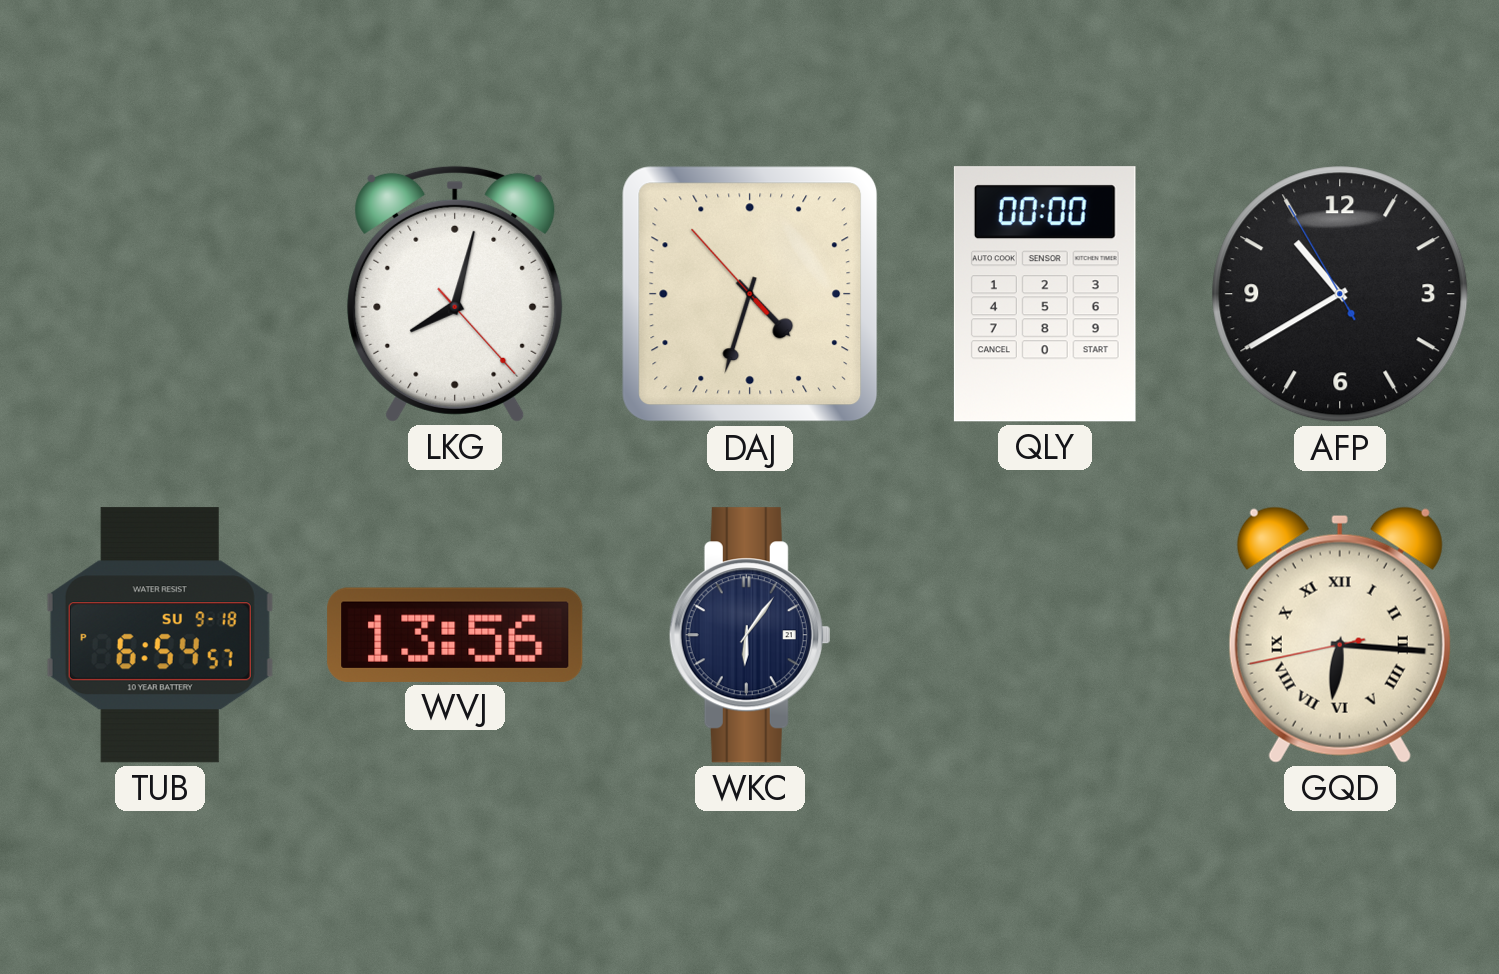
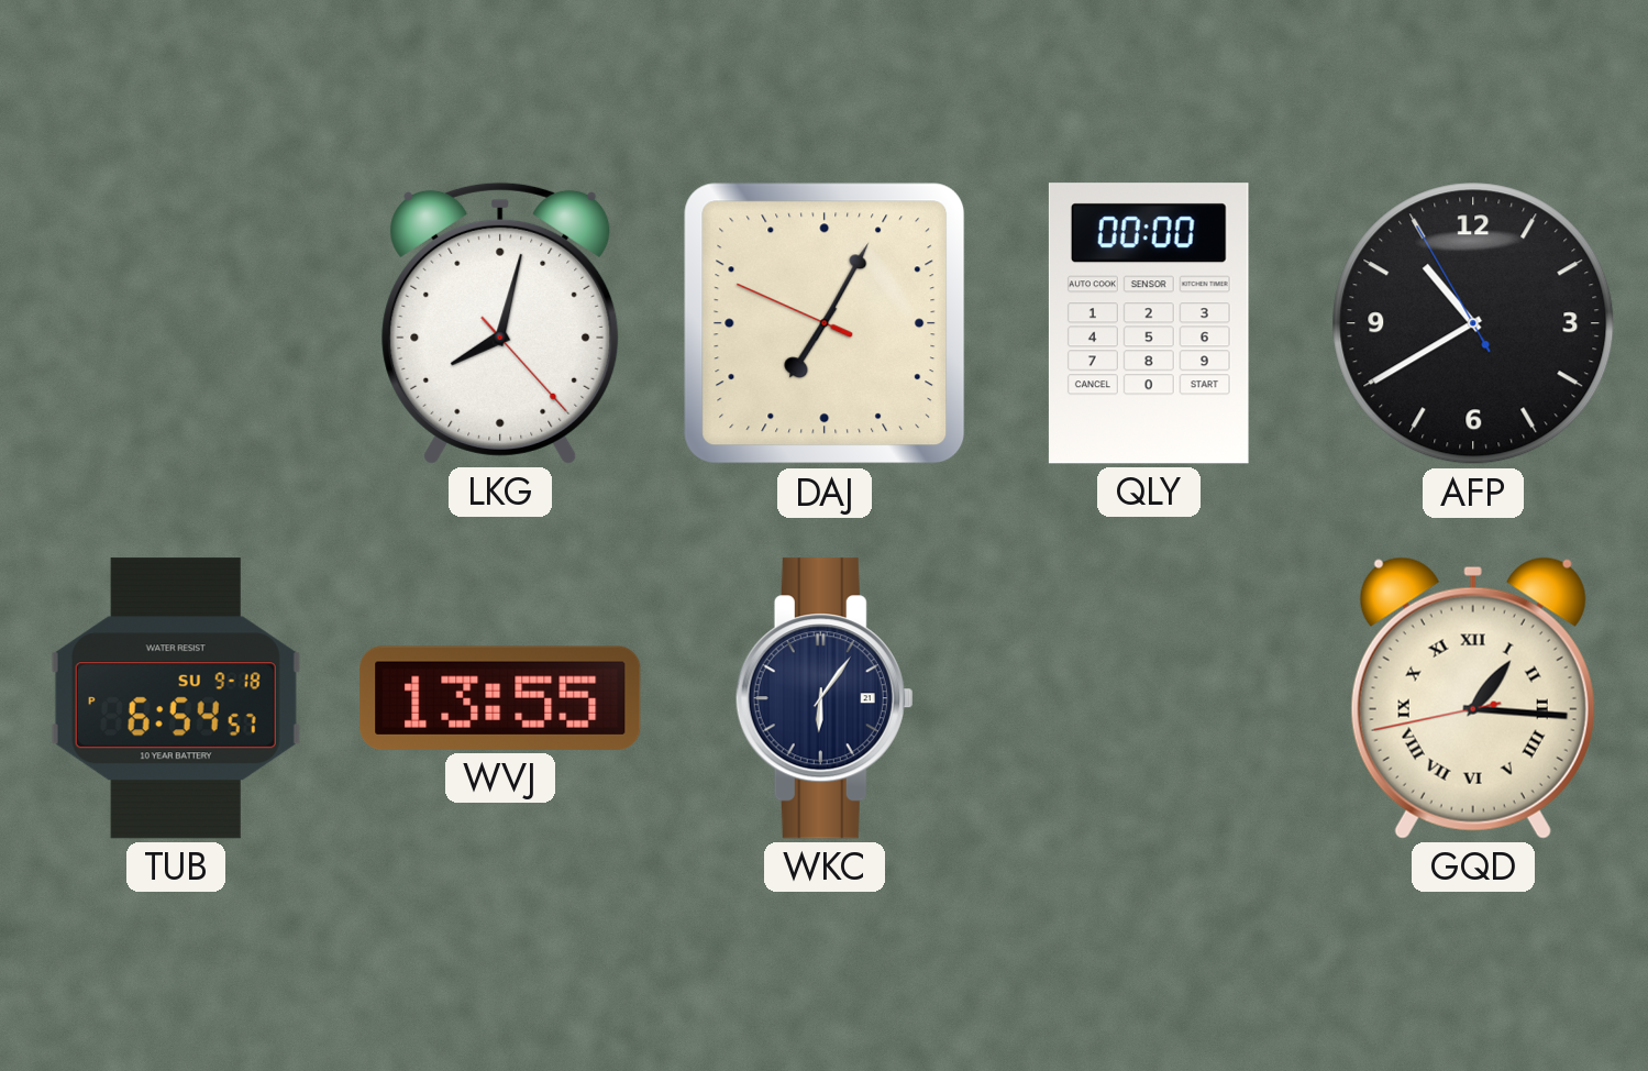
DAJ: 4:32 -> 7:04
WVJ: 13:56 -> 13:55
GQD: 6:15 -> 1:15
